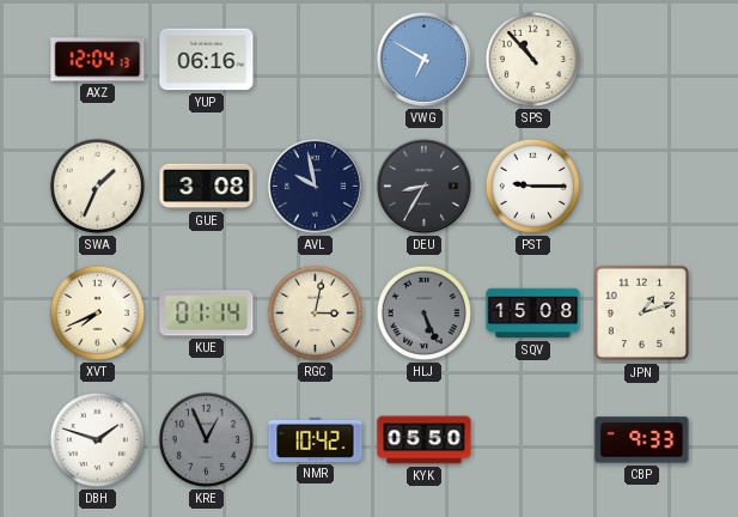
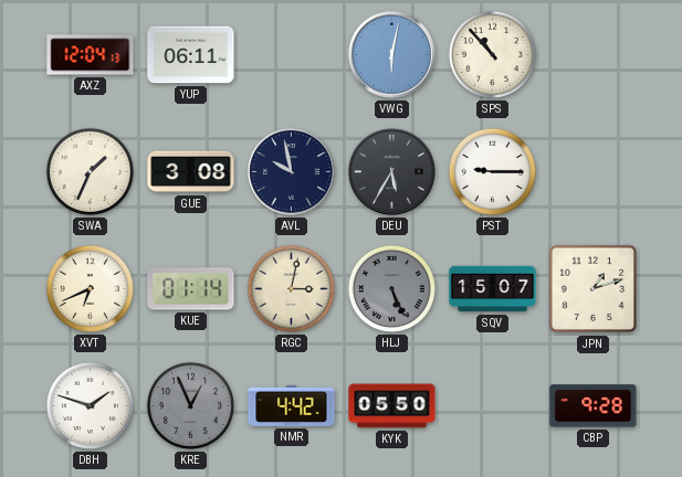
YUP: 06:16 -> 06:11
VWG: 6:50 -> 6:02
DEU: 8:35 -> 5:35
XVT: 7:41 -> 6:41
SQV: 15:08 -> 15:07
NMR: 10:42 -> 4:42
CBP: 9:33 -> 9:28
